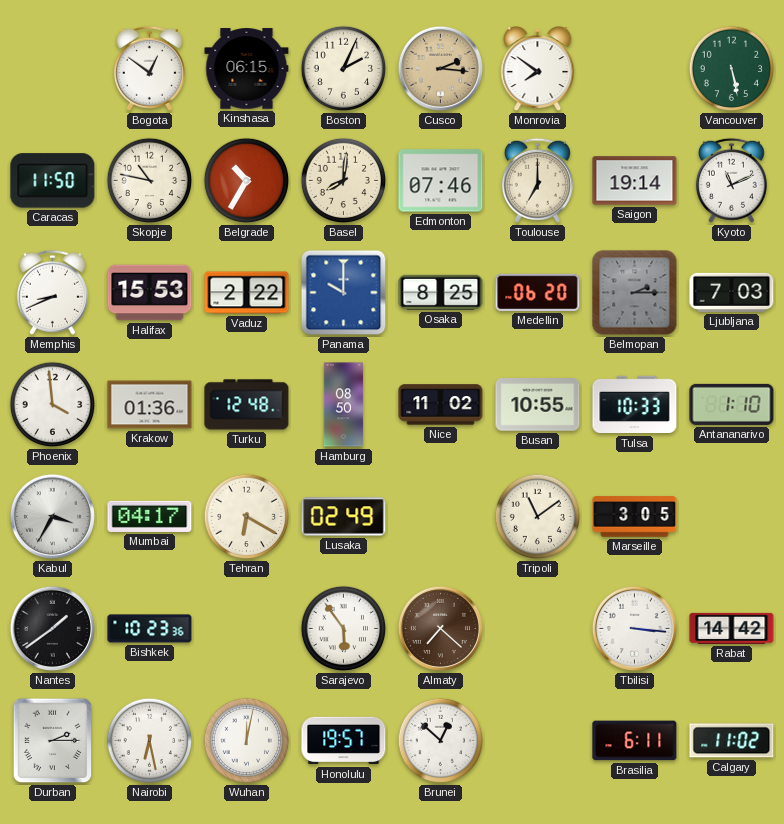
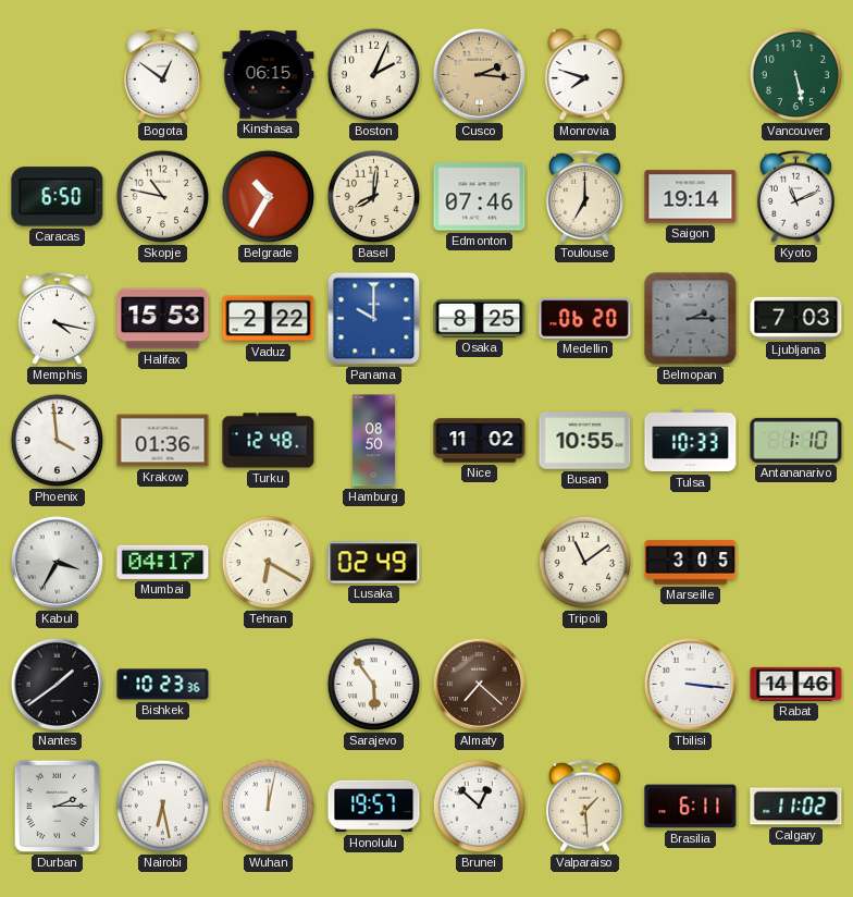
Monrovia: 7:51 -> 7:48
Caracas: 11:50 -> 6:50
Memphis: 8:41 -> 4:17
Rabat: 14:42 -> 14:46
Valparaiso: none -> 1:29
